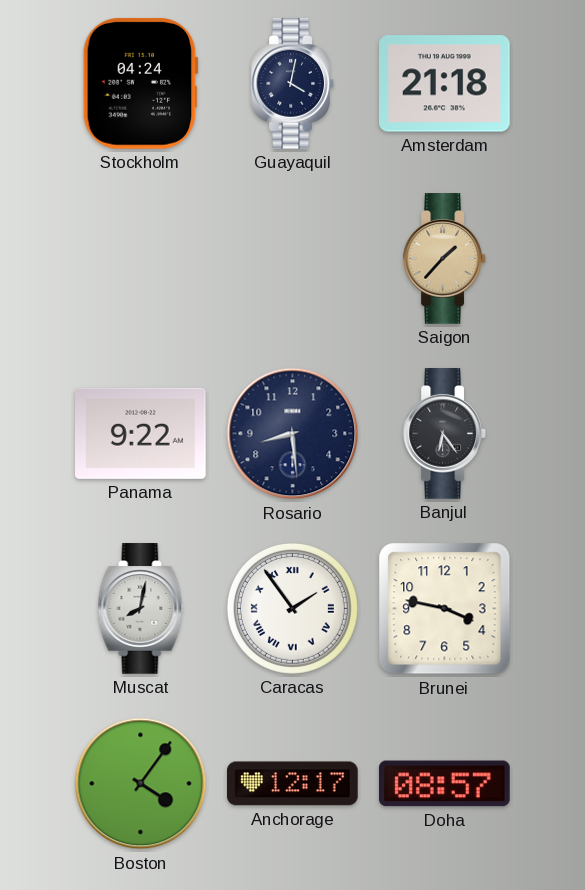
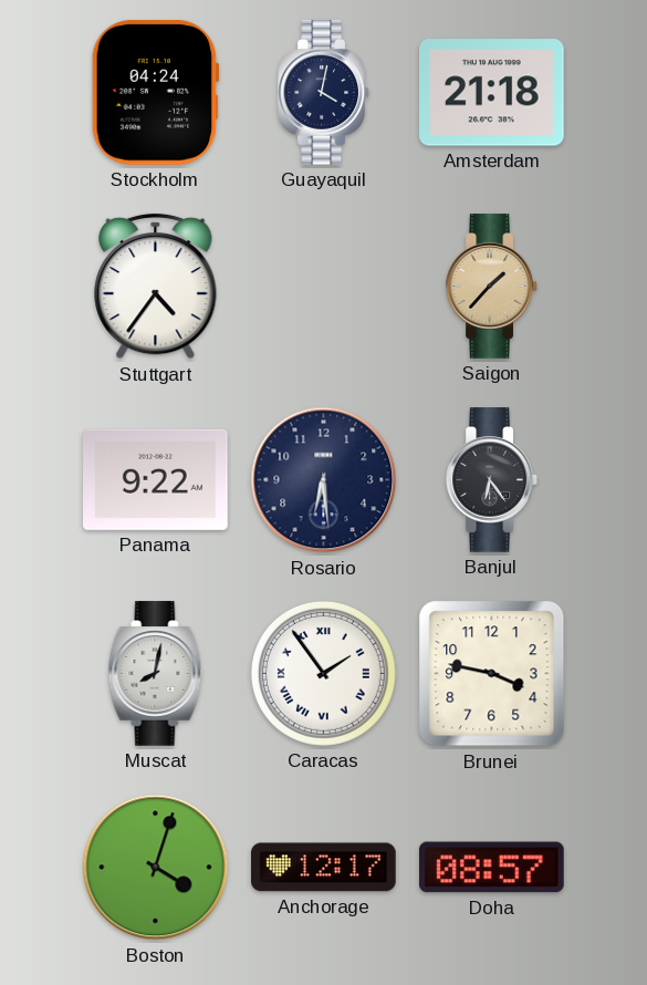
Stuttgart: none -> 4:36
Rosario: 8:29 -> 6:29
Boston: 4:06 -> 4:03
